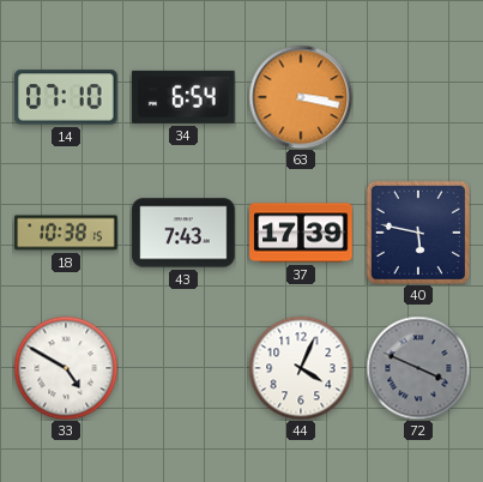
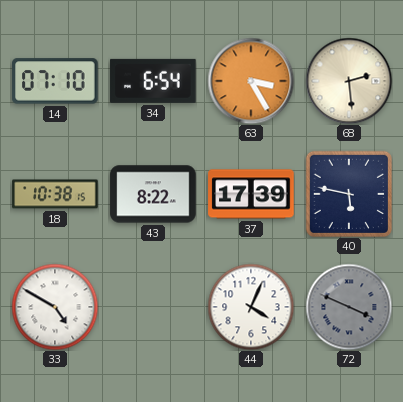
63: 3:17 -> 3:25
68: none -> 2:29
43: 7:43 -> 8:22
